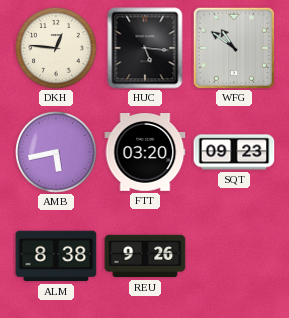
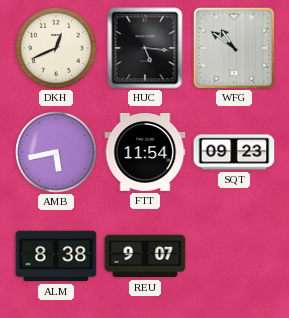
DKH: 12:46 -> 12:41
FTT: 03:20 -> 11:54
REU: 9:26 -> 9:07
